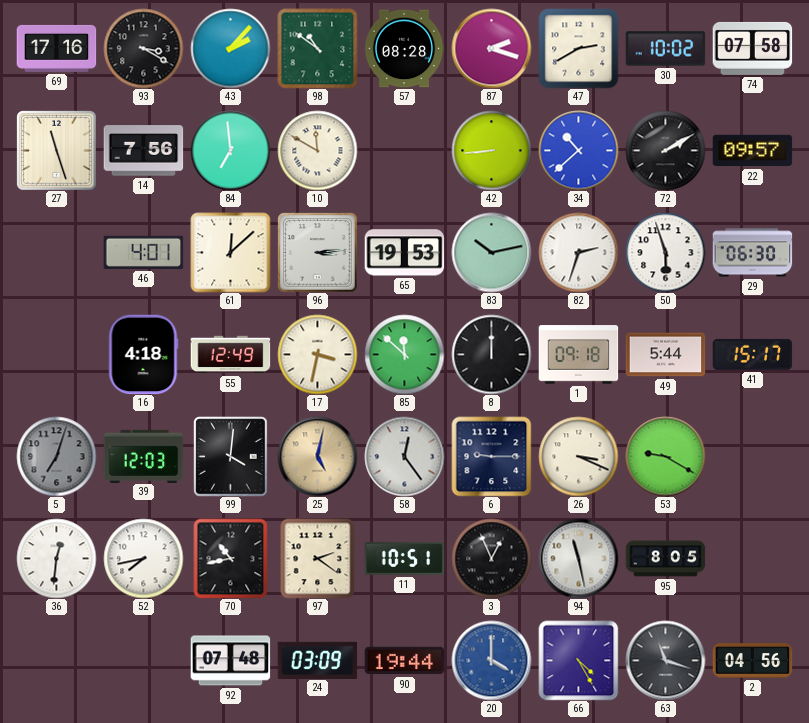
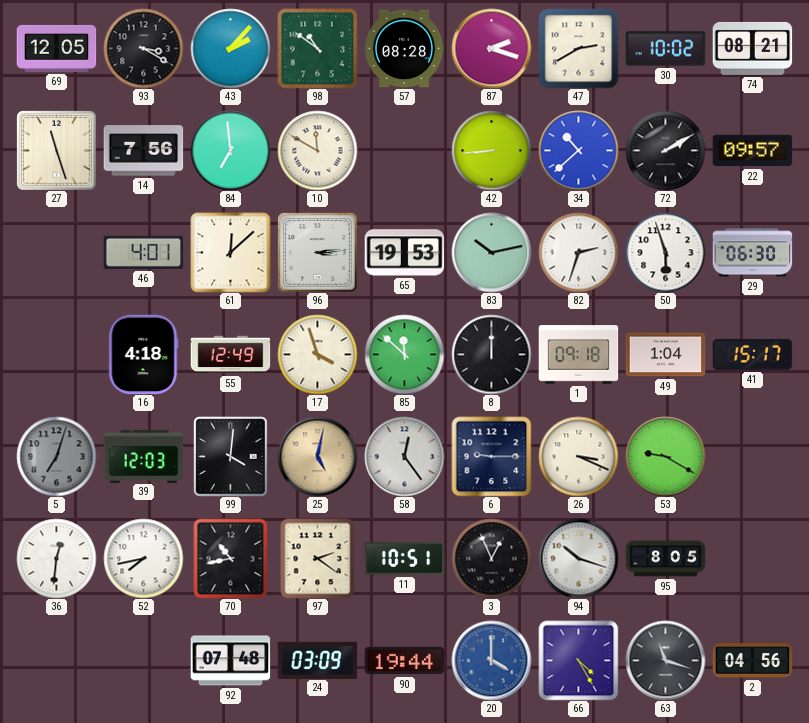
69: 17:16 -> 12:05
74: 07:58 -> 08:21
17: 3:32 -> 3:57
49: 5:44 -> 1:04
94: 11:28 -> 10:18
